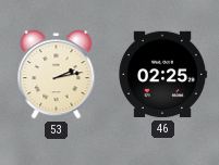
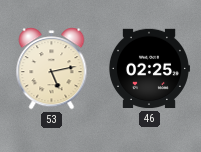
53: 2:13 -> 5:13
